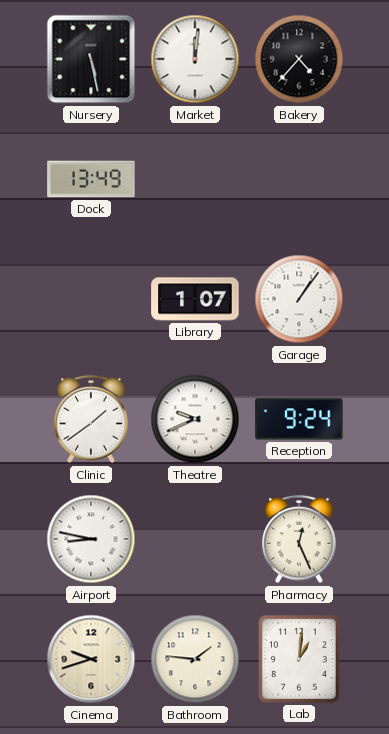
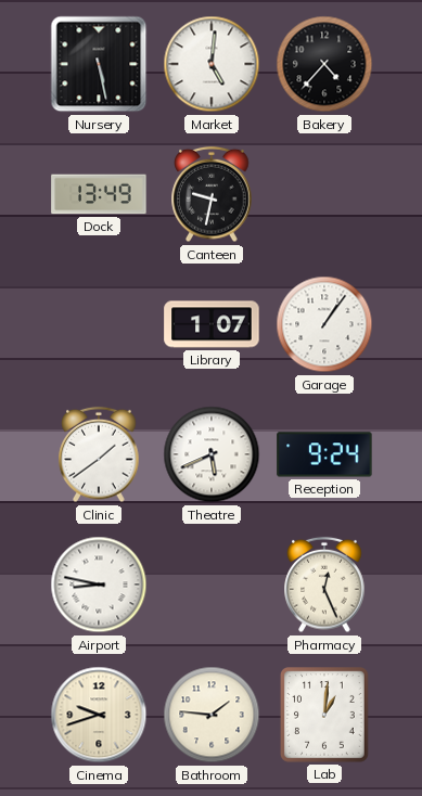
Market: 12:01 -> 5:01
Canteen: none -> 9:32
Theatre: 9:41 -> 5:41
